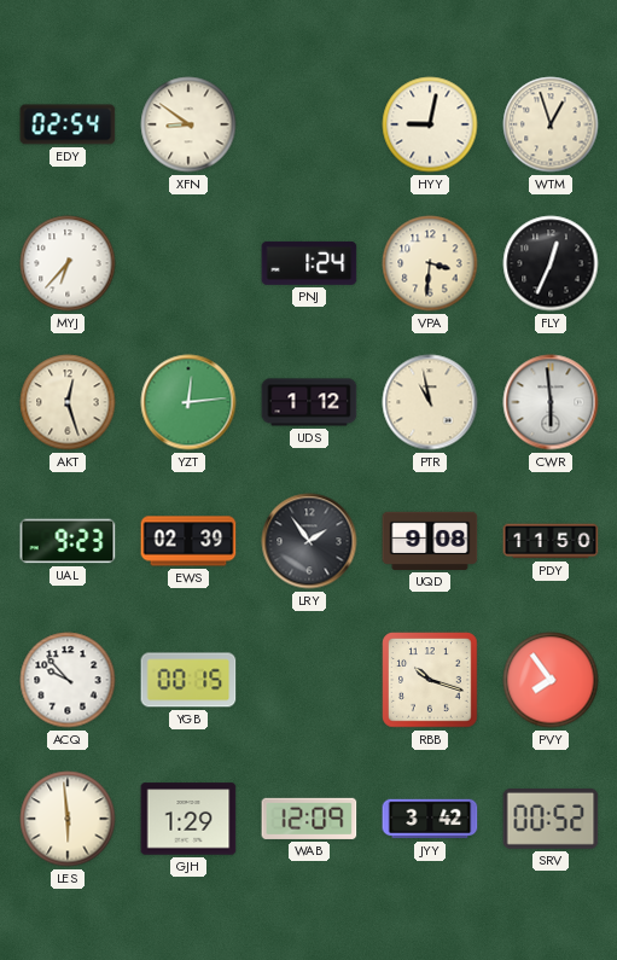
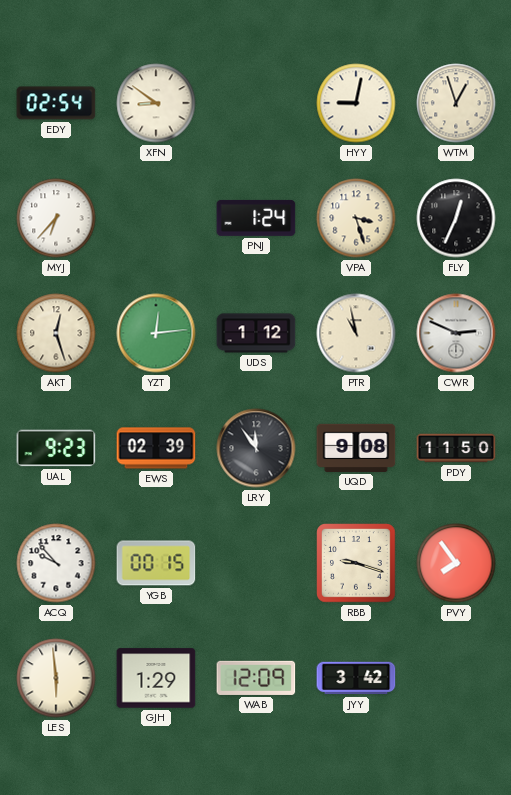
VPA: 3:31 -> 3:27
CWR: 5:59 -> 2:49
LRY: 1:54 -> 11:54
RBB: 10:18 -> 9:18
SRV: 00:52 -> none
